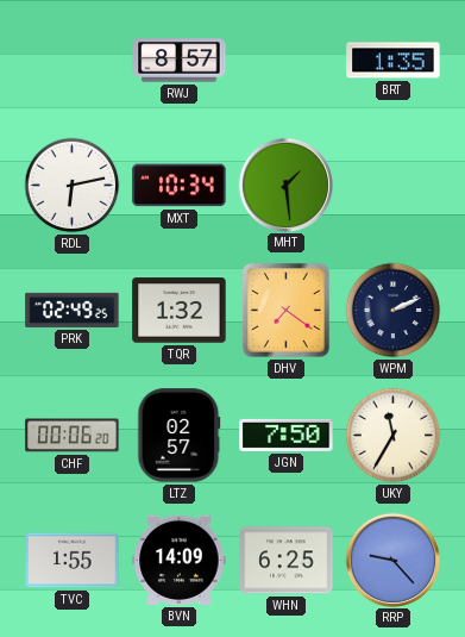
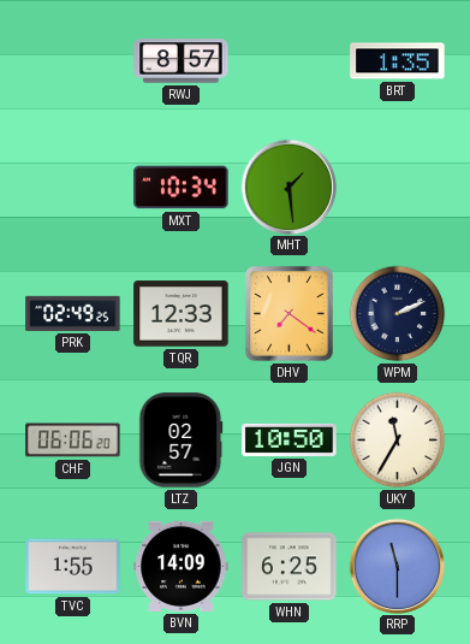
RDL: 6:13 -> none
TQR: 1:32 -> 12:33
CHF: 00:06 -> 06:06
JGN: 7:50 -> 10:50
RRP: 9:23 -> 11:30
